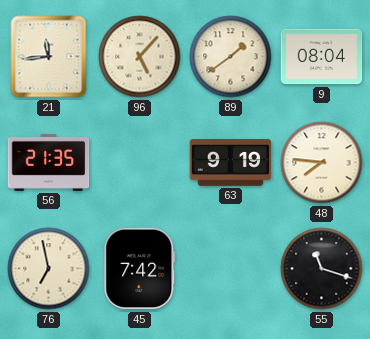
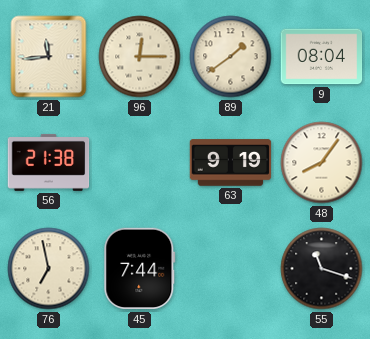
96: 5:07 -> 12:15
56: 21:35 -> 21:38
48: 7:46 -> 8:06
45: 7:42 -> 7:44
